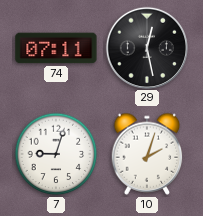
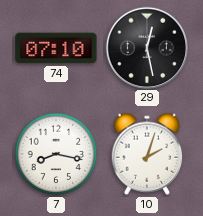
74: 07:11 -> 07:10
7: 9:03 -> 8:17
